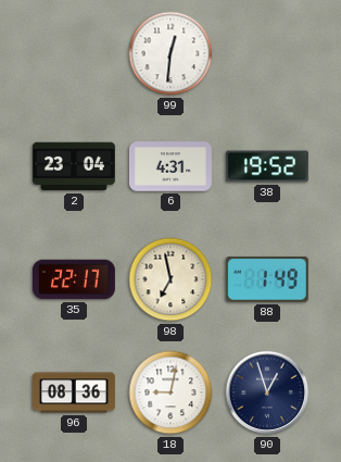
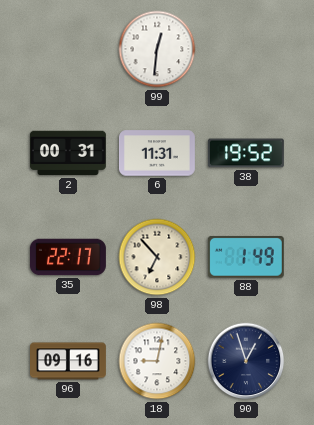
2: 23:04 -> 00:31
6: 4:31 -> 11:31
98: 6:58 -> 6:53
96: 08:36 -> 09:16
